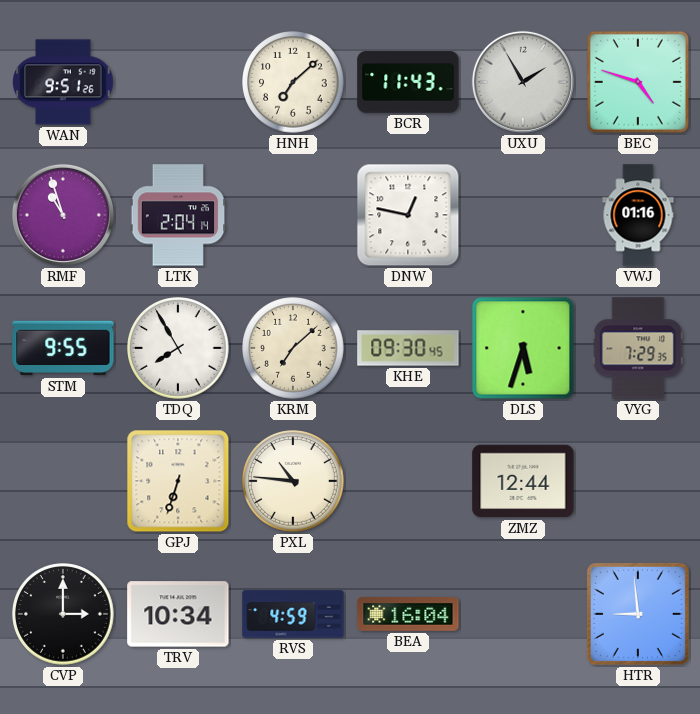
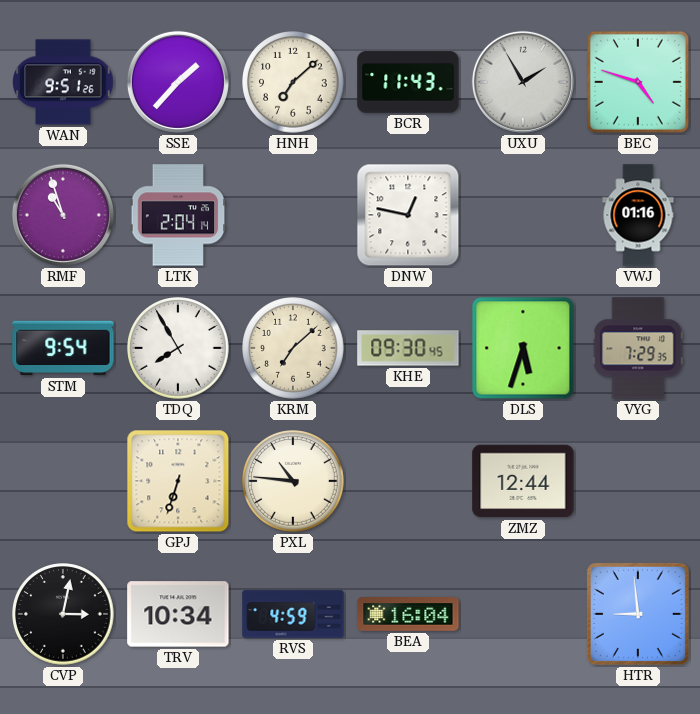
SSE: none -> 1:37
STM: 9:55 -> 9:54
CVP: 3:00 -> 3:02
